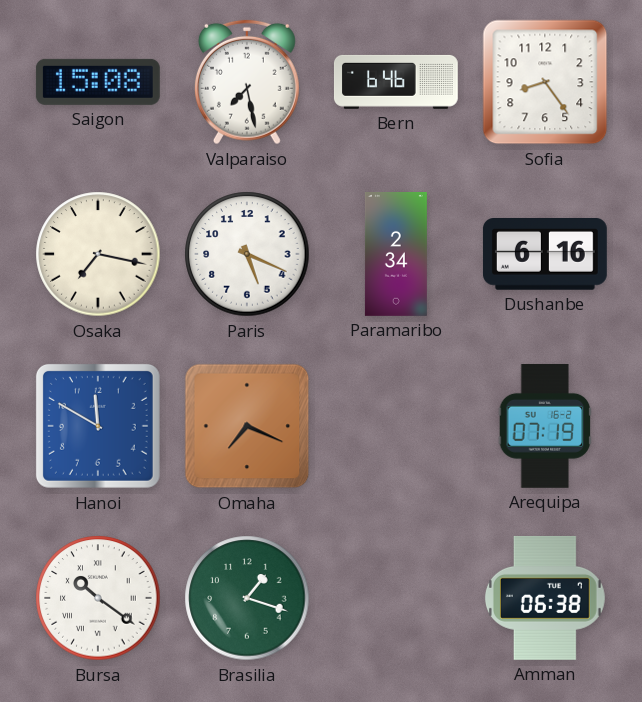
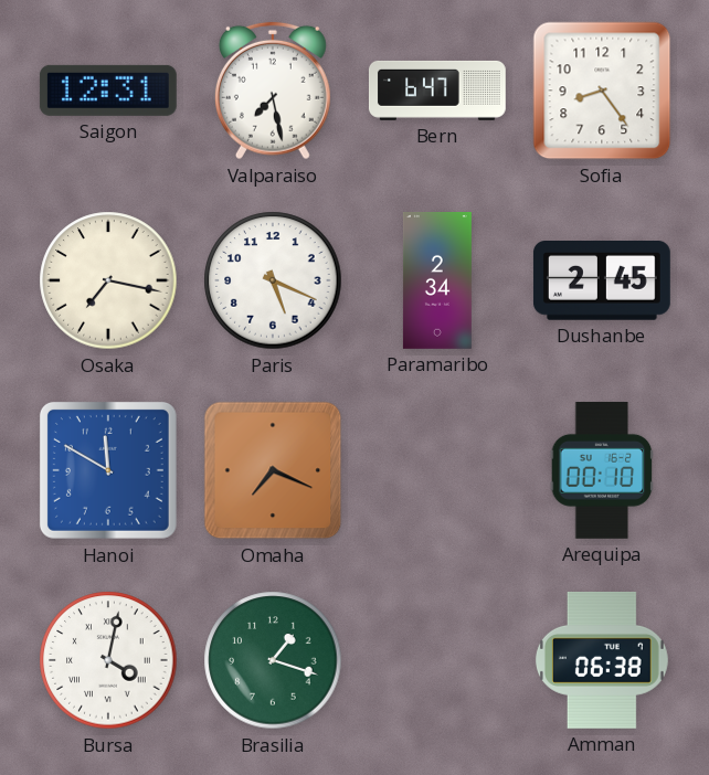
Saigon: 15:08 -> 12:31
Bern: 6:46 -> 6:47
Dushanbe: 6:16 -> 2:45
Arequipa: 07:19 -> 00:10
Bursa: 10:21 -> 4:02
